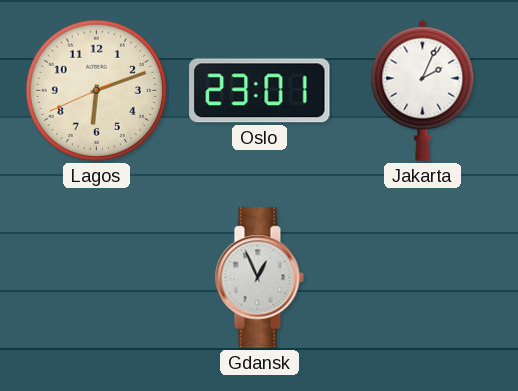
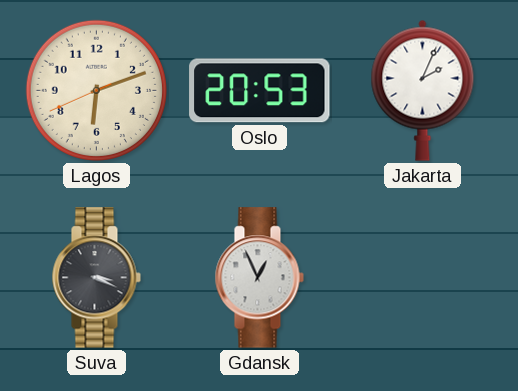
Oslo: 23:01 -> 20:53
Suva: none -> 3:19
